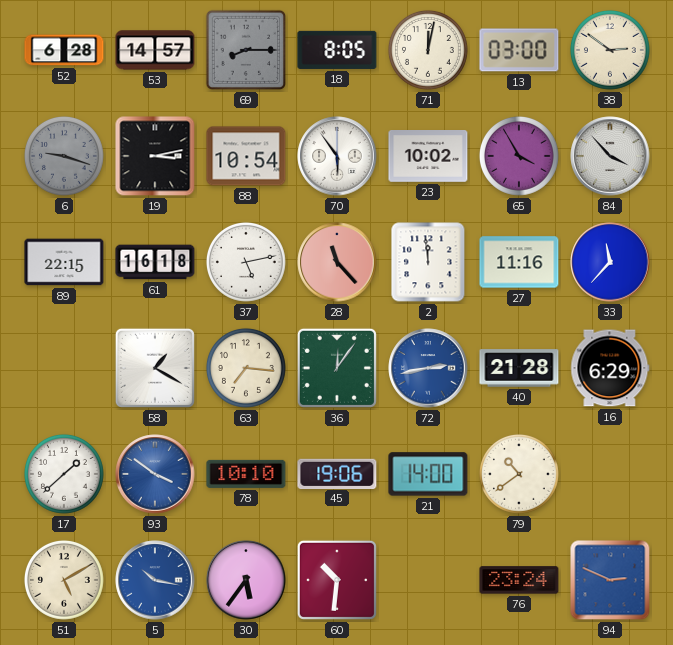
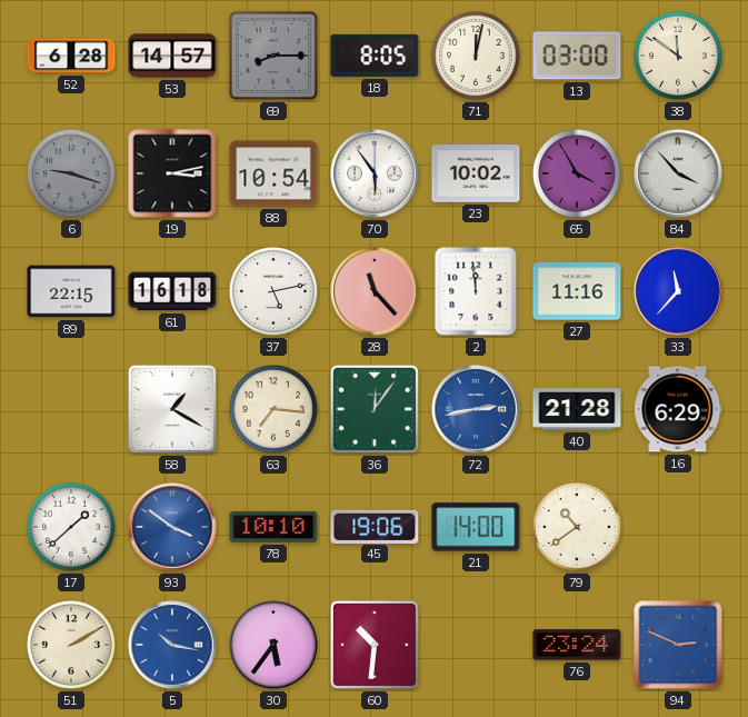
38: 2:51 -> 11:51
51: 5:10 -> 2:10
